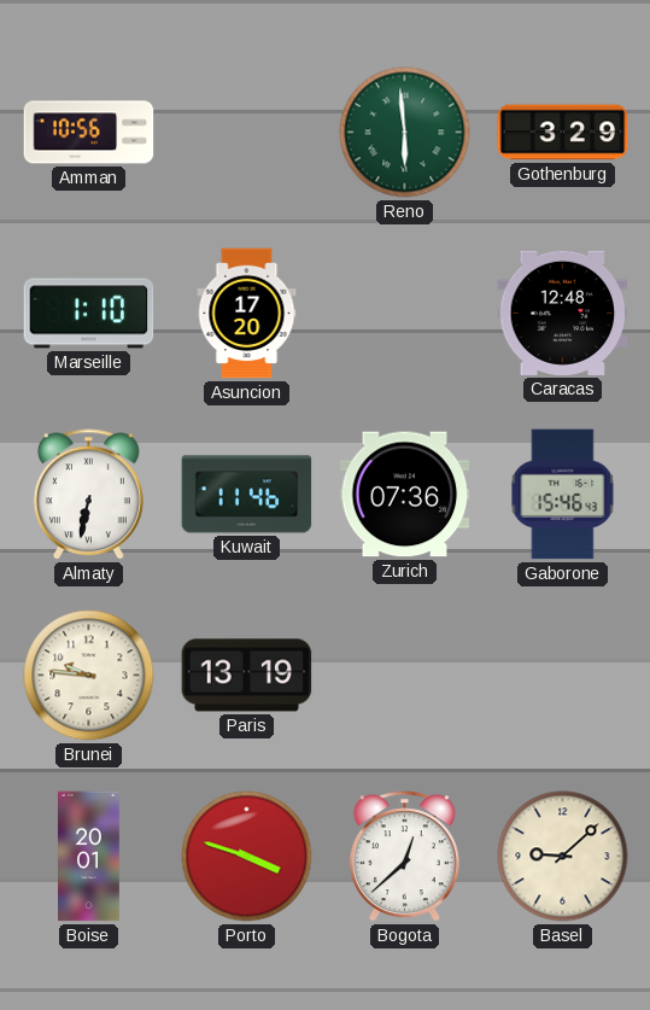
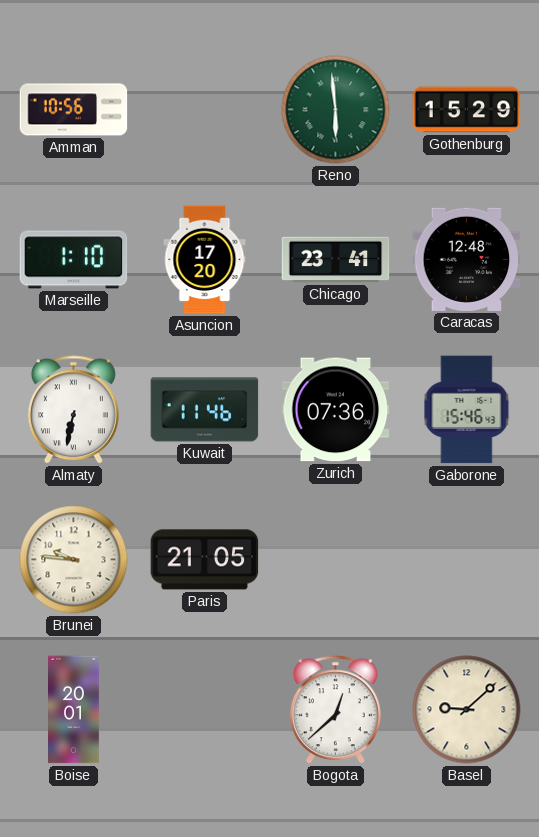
Gothenburg: 3:29 -> 15:29
Chicago: none -> 23:41
Paris: 13:19 -> 21:05
Porto: 3:48 -> none
